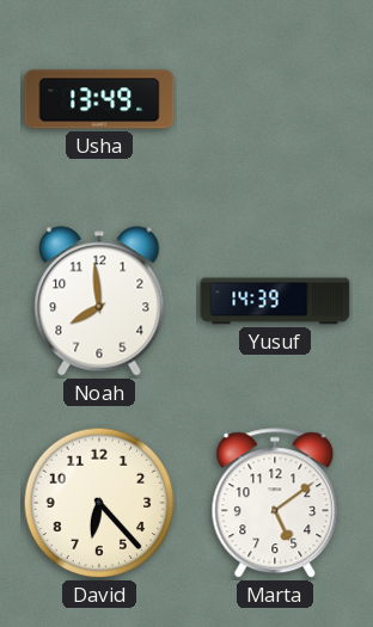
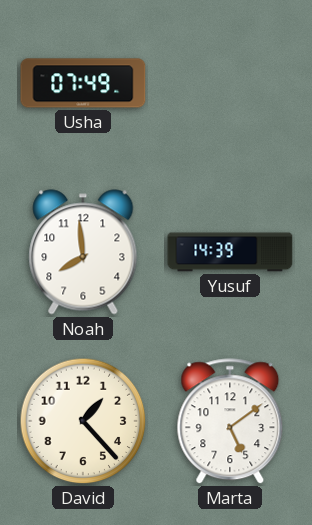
Usha: 13:49 -> 07:49
David: 6:23 -> 1:23
